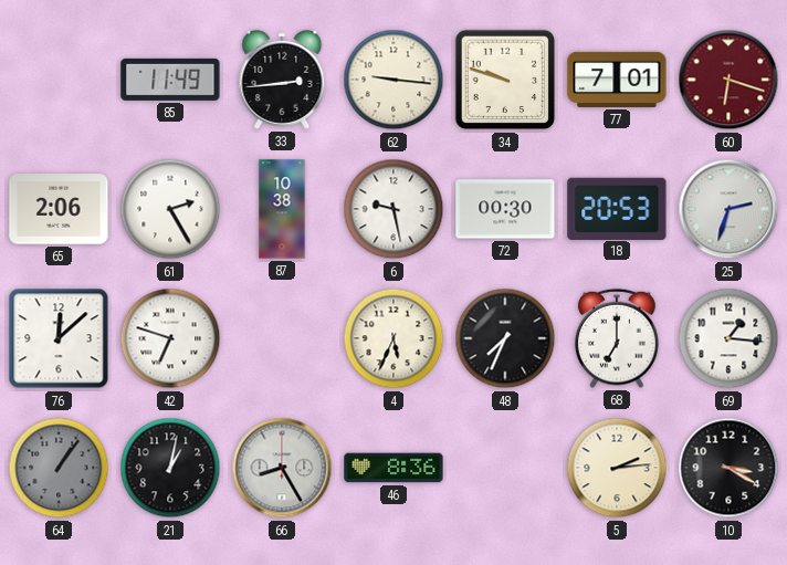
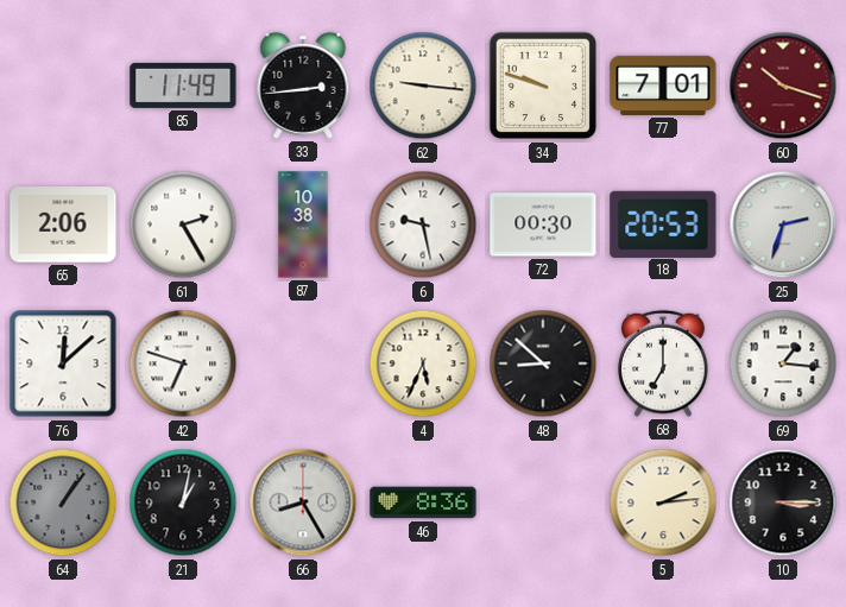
60: 6:18 -> 10:18
48: 7:34 -> 8:52
10: 3:20 -> 3:15
